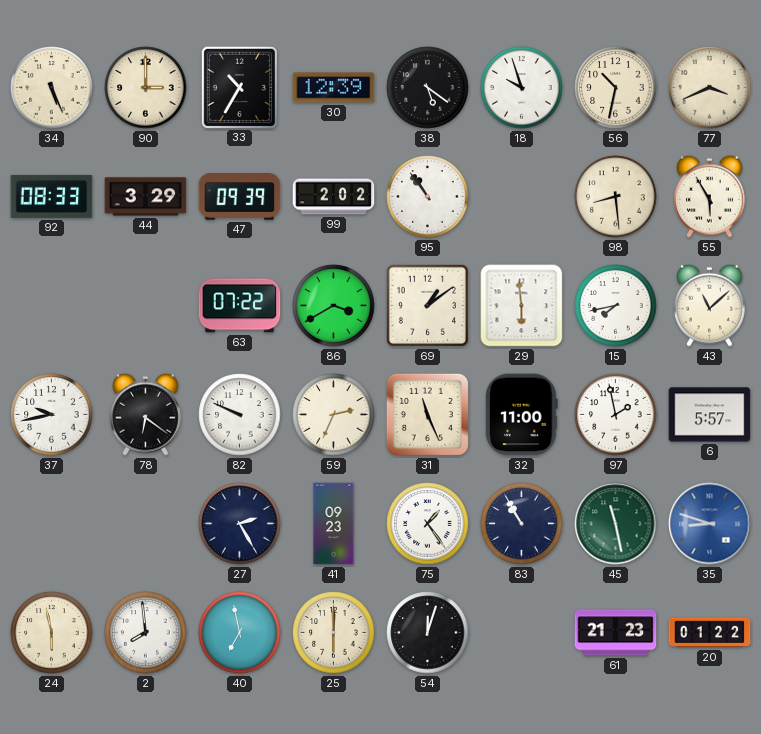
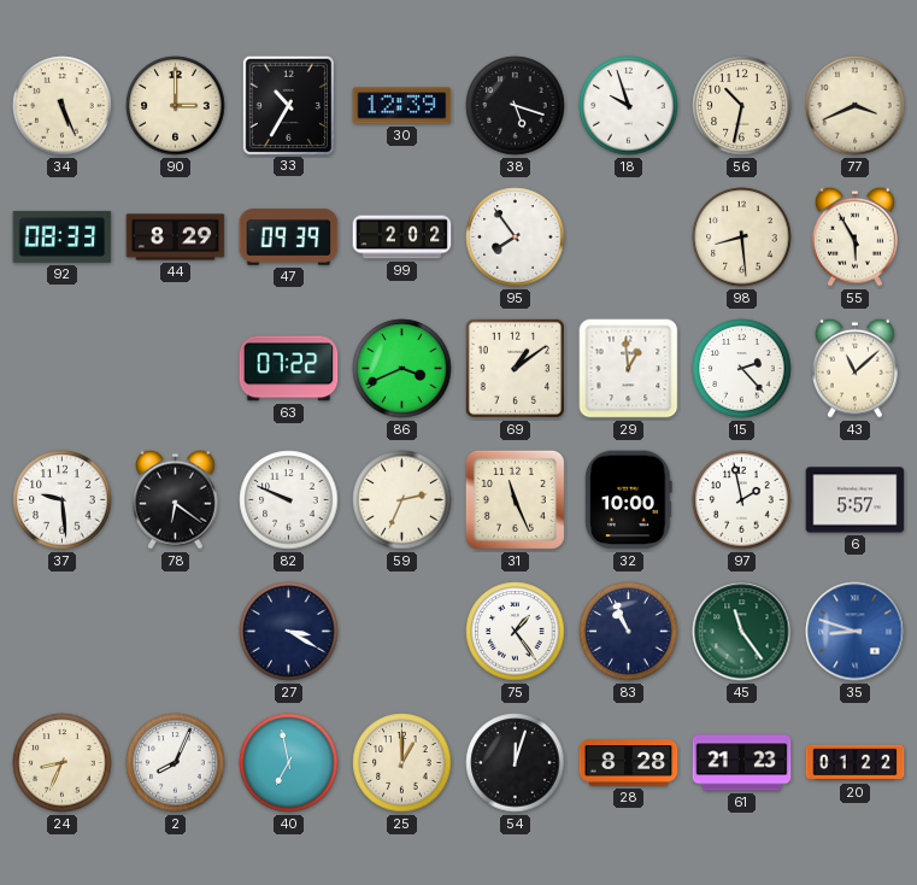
38: 5:21 -> 5:18
44: 3:29 -> 8:29
95: 10:54 -> 7:54
86: 3:40 -> 3:41
29: 5:59 -> 12:59
15: 7:43 -> 2:23
37: 9:43 -> 9:29
32: 11:00 -> 10:00
27: 2:25 -> 3:20
41: 09:23 -> none
83: 10:55 -> 10:56
45: 11:28 -> 11:24
24: 5:58 -> 8:34
2: 7:59 -> 8:04
25: 6:00 -> 1:00
28: none -> 8:28
